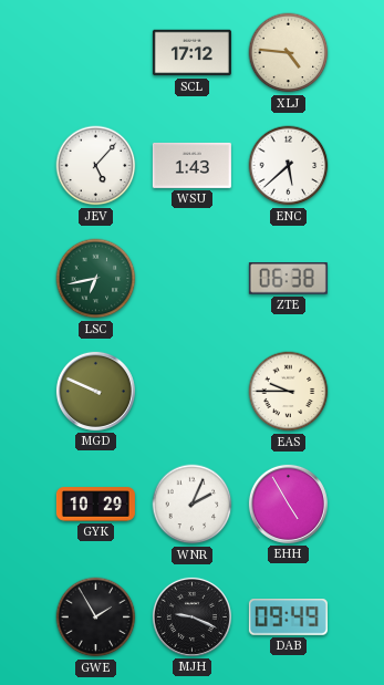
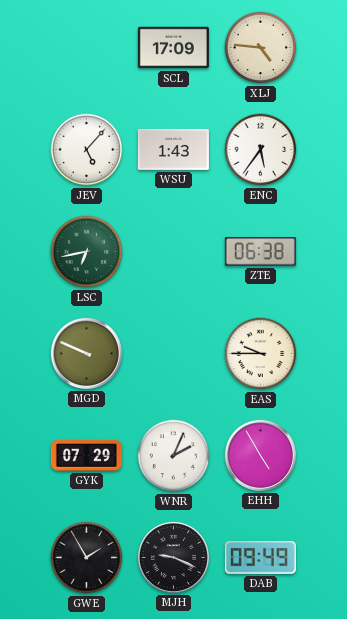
SCL: 17:12 -> 17:09
ENC: 5:38 -> 5:36
GYK: 10:29 -> 07:29
